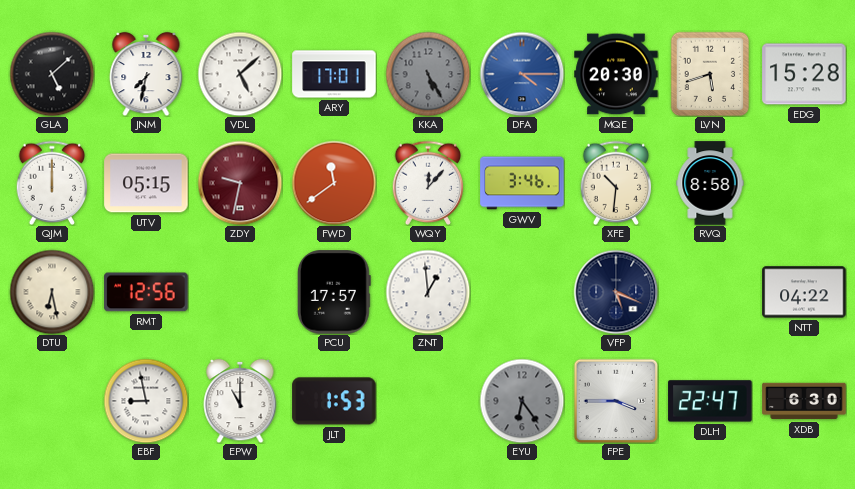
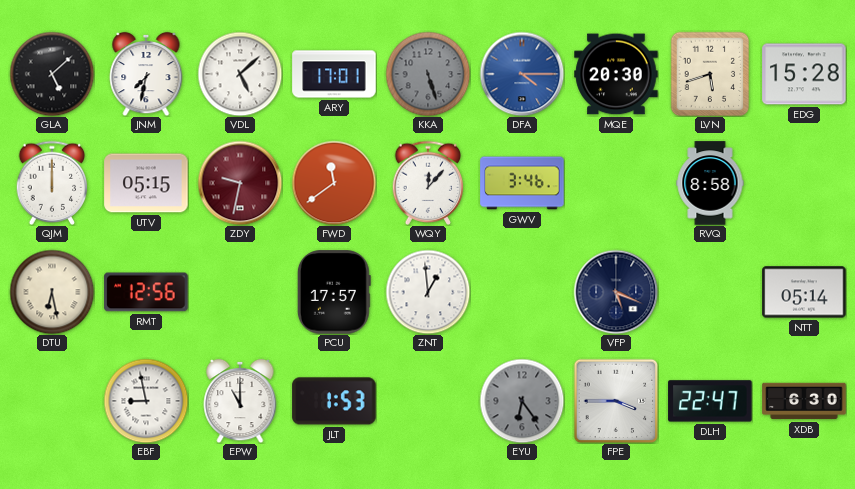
KKA: 5:25 -> 5:27
XFE: 10:31 -> none
NTT: 04:22 -> 05:14
